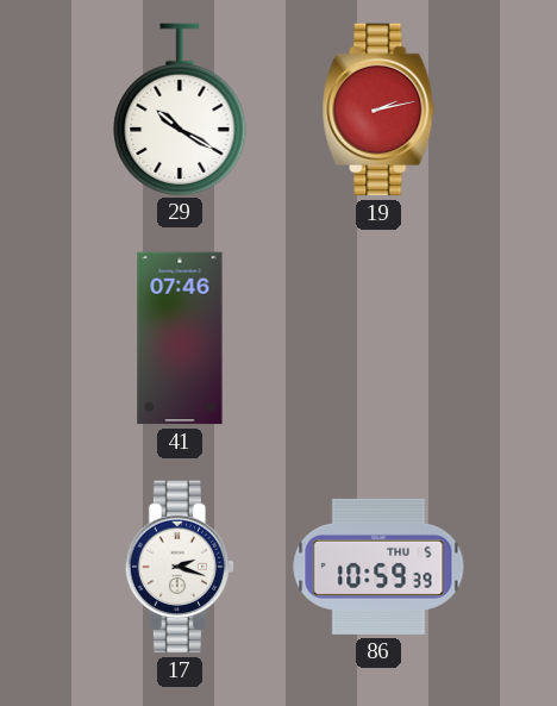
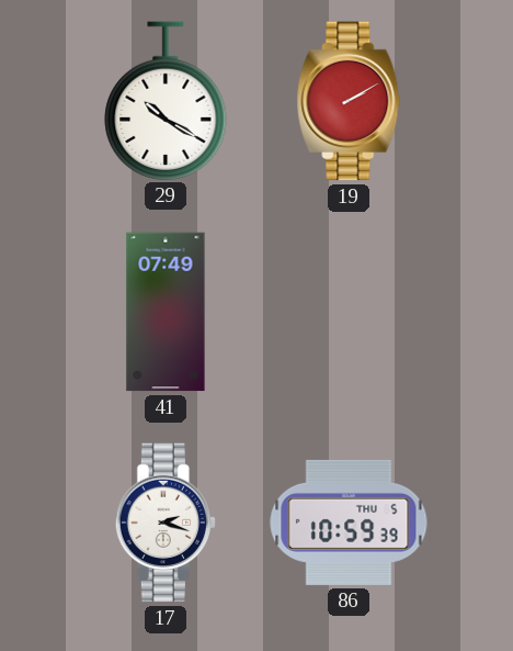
19: 2:13 -> 2:10
41: 07:46 -> 07:49
